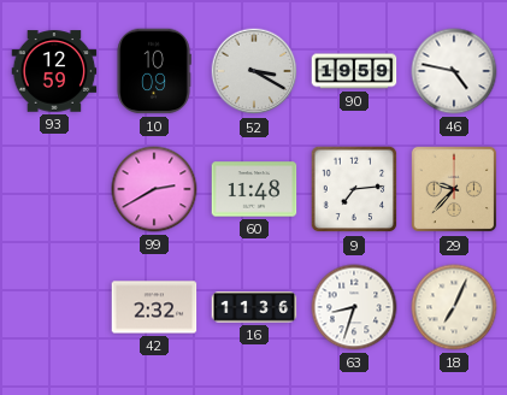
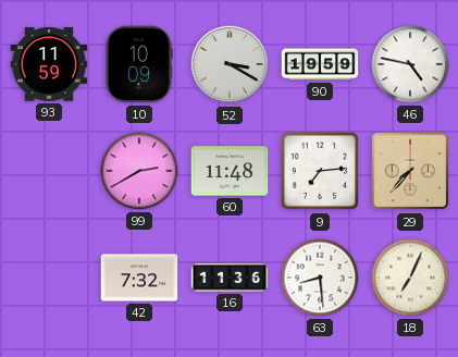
93: 12:59 -> 11:59
29: 9:37 -> 7:37
42: 2:32 -> 7:32
63: 8:33 -> 8:29
